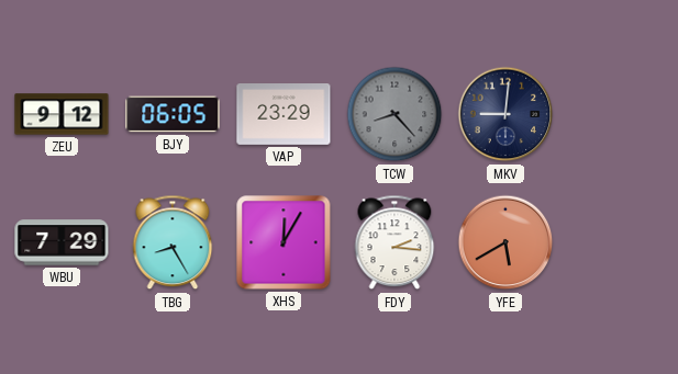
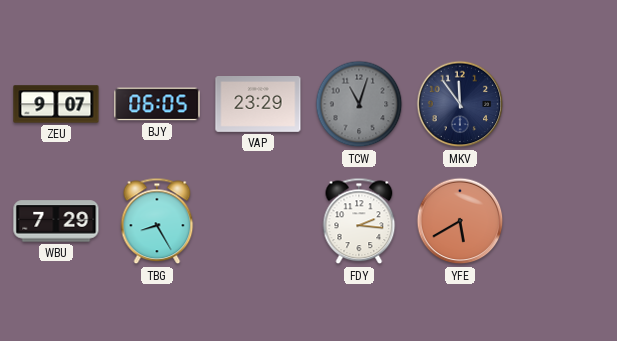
ZEU: 9:12 -> 9:07
TCW: 8:23 -> 11:03
MKV: 9:01 -> 11:54
XHS: 12:05 -> none
